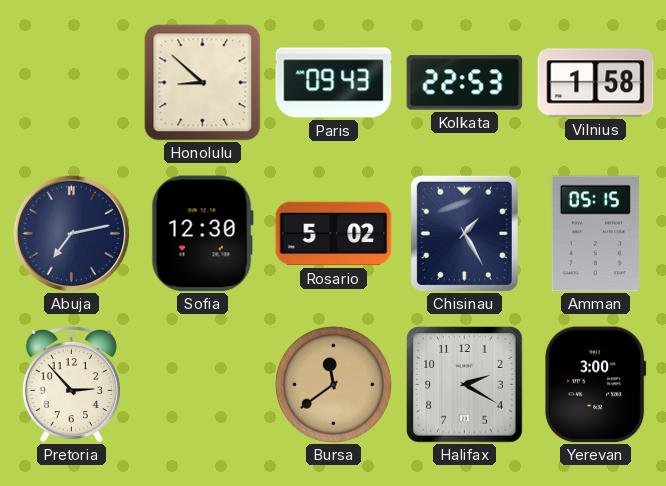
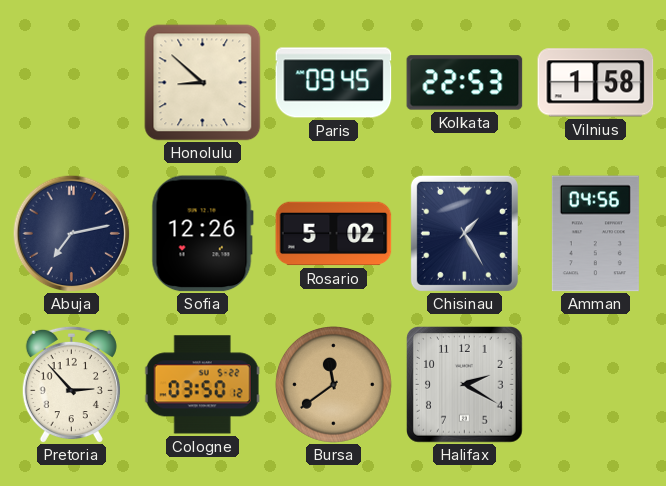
Paris: 09:43 -> 09:45
Sofia: 12:30 -> 12:26
Amman: 05:15 -> 04:56
Cologne: none -> 03:50
Yerevan: 3:00 -> none
